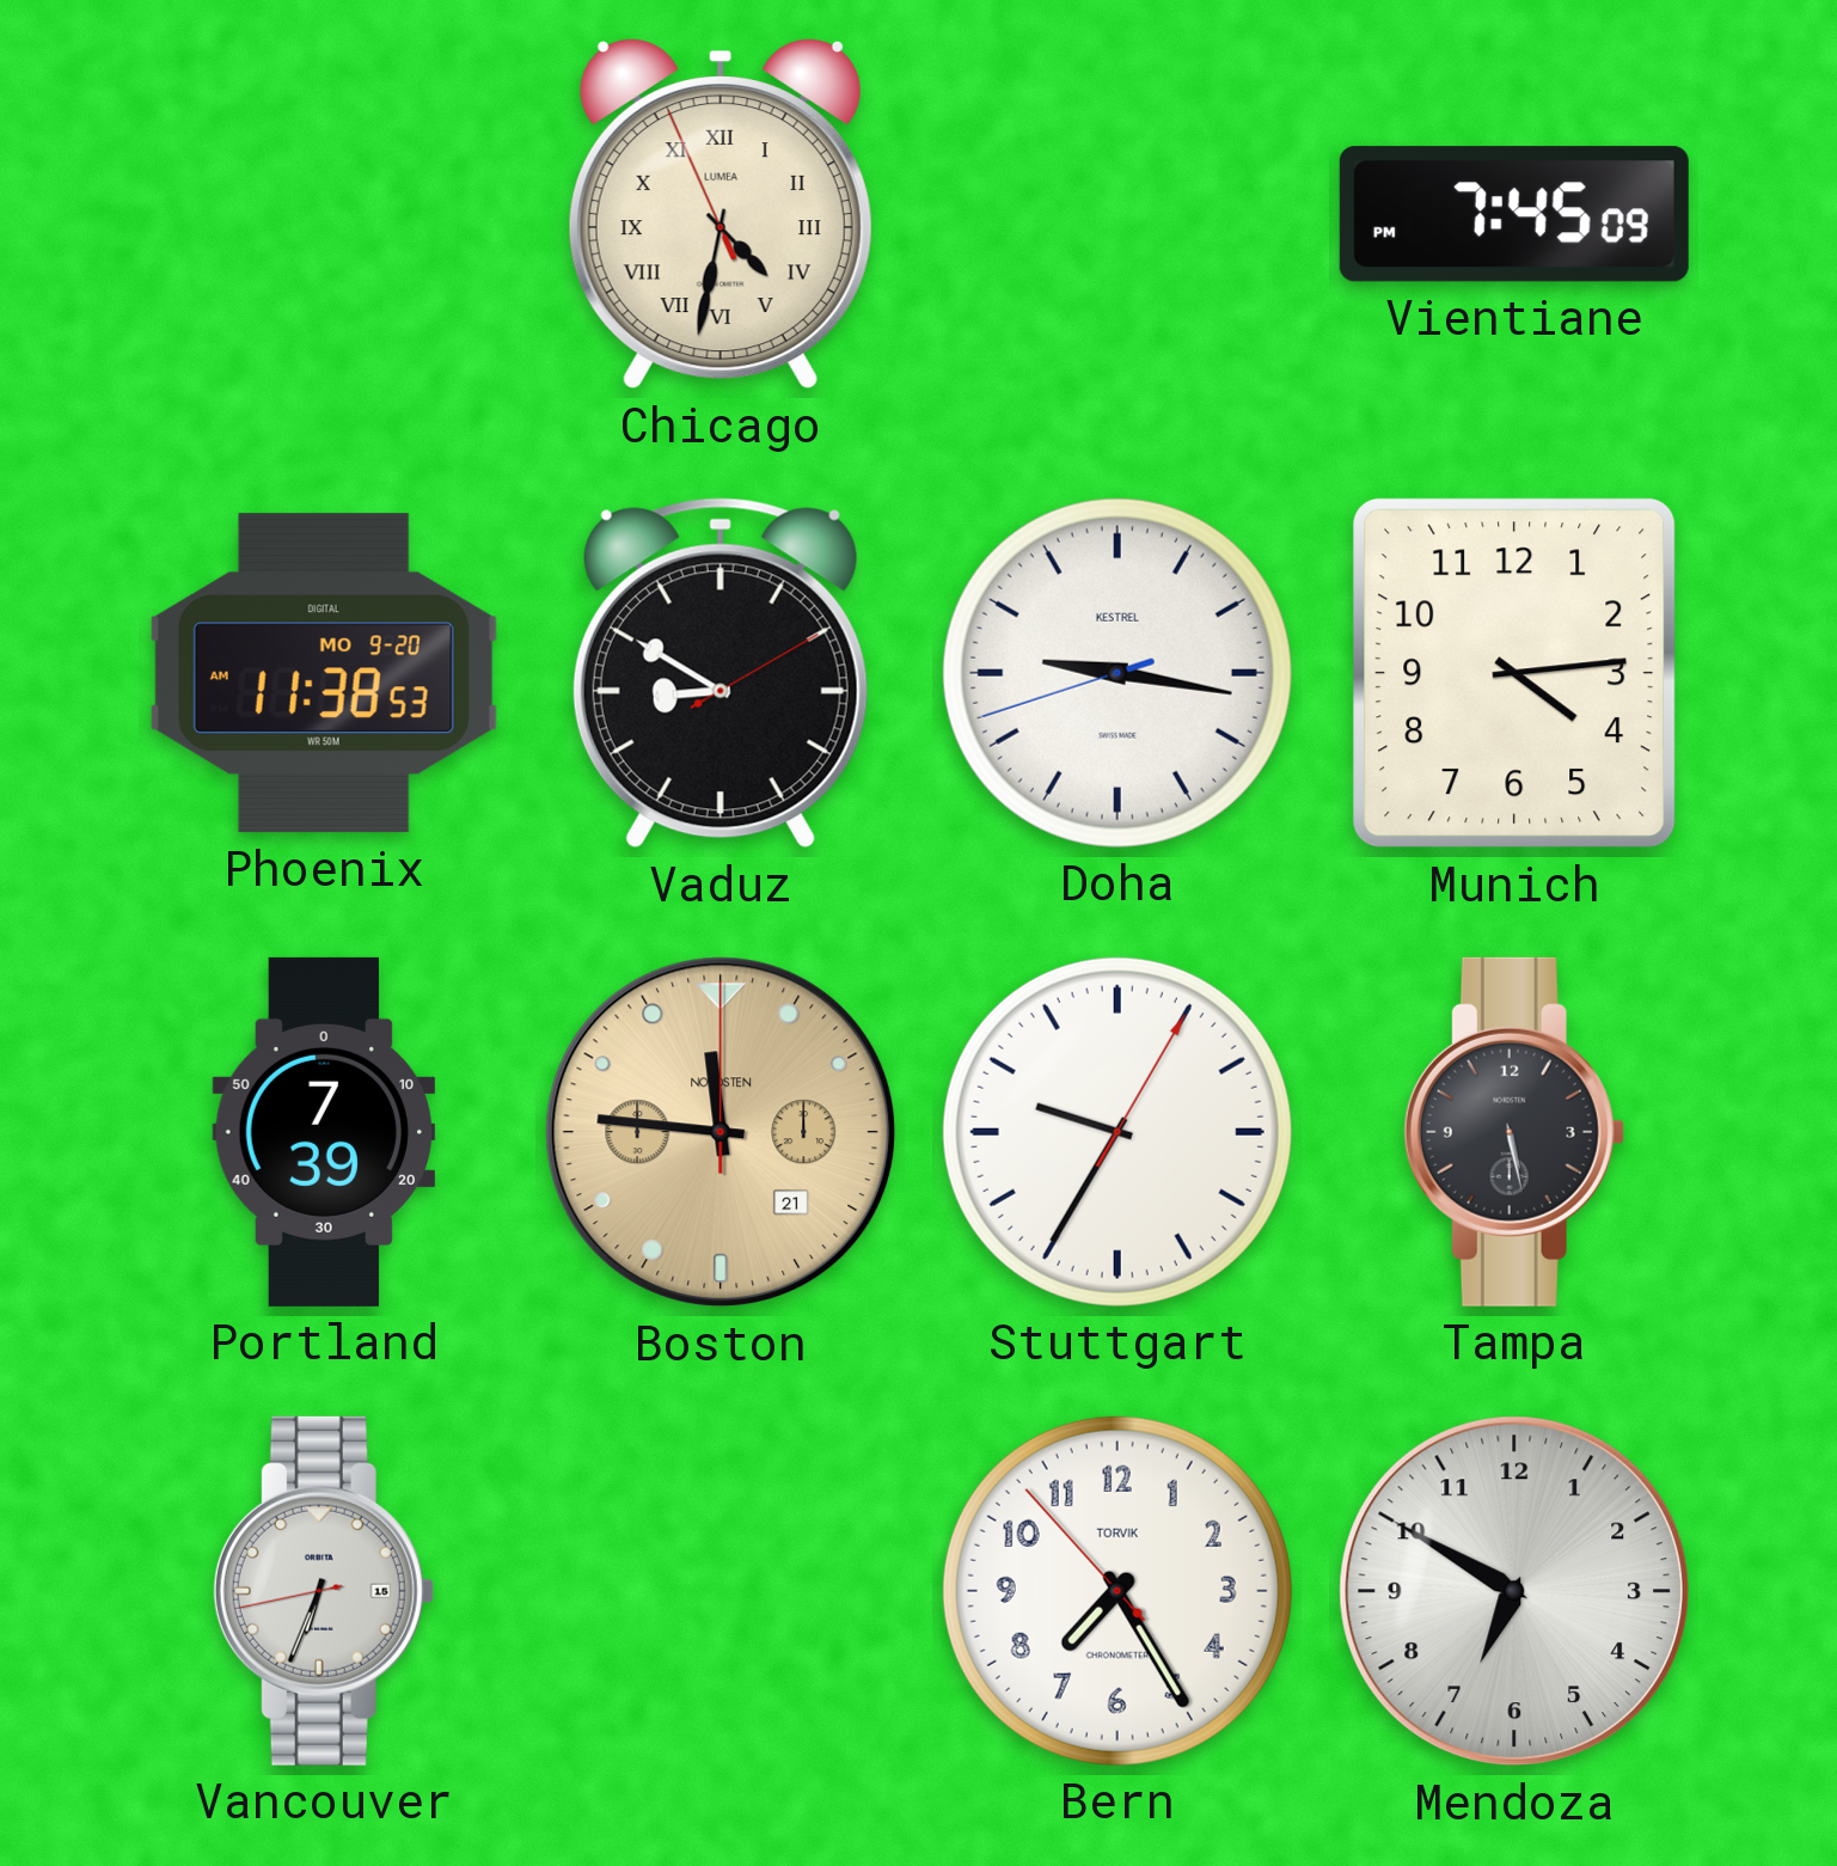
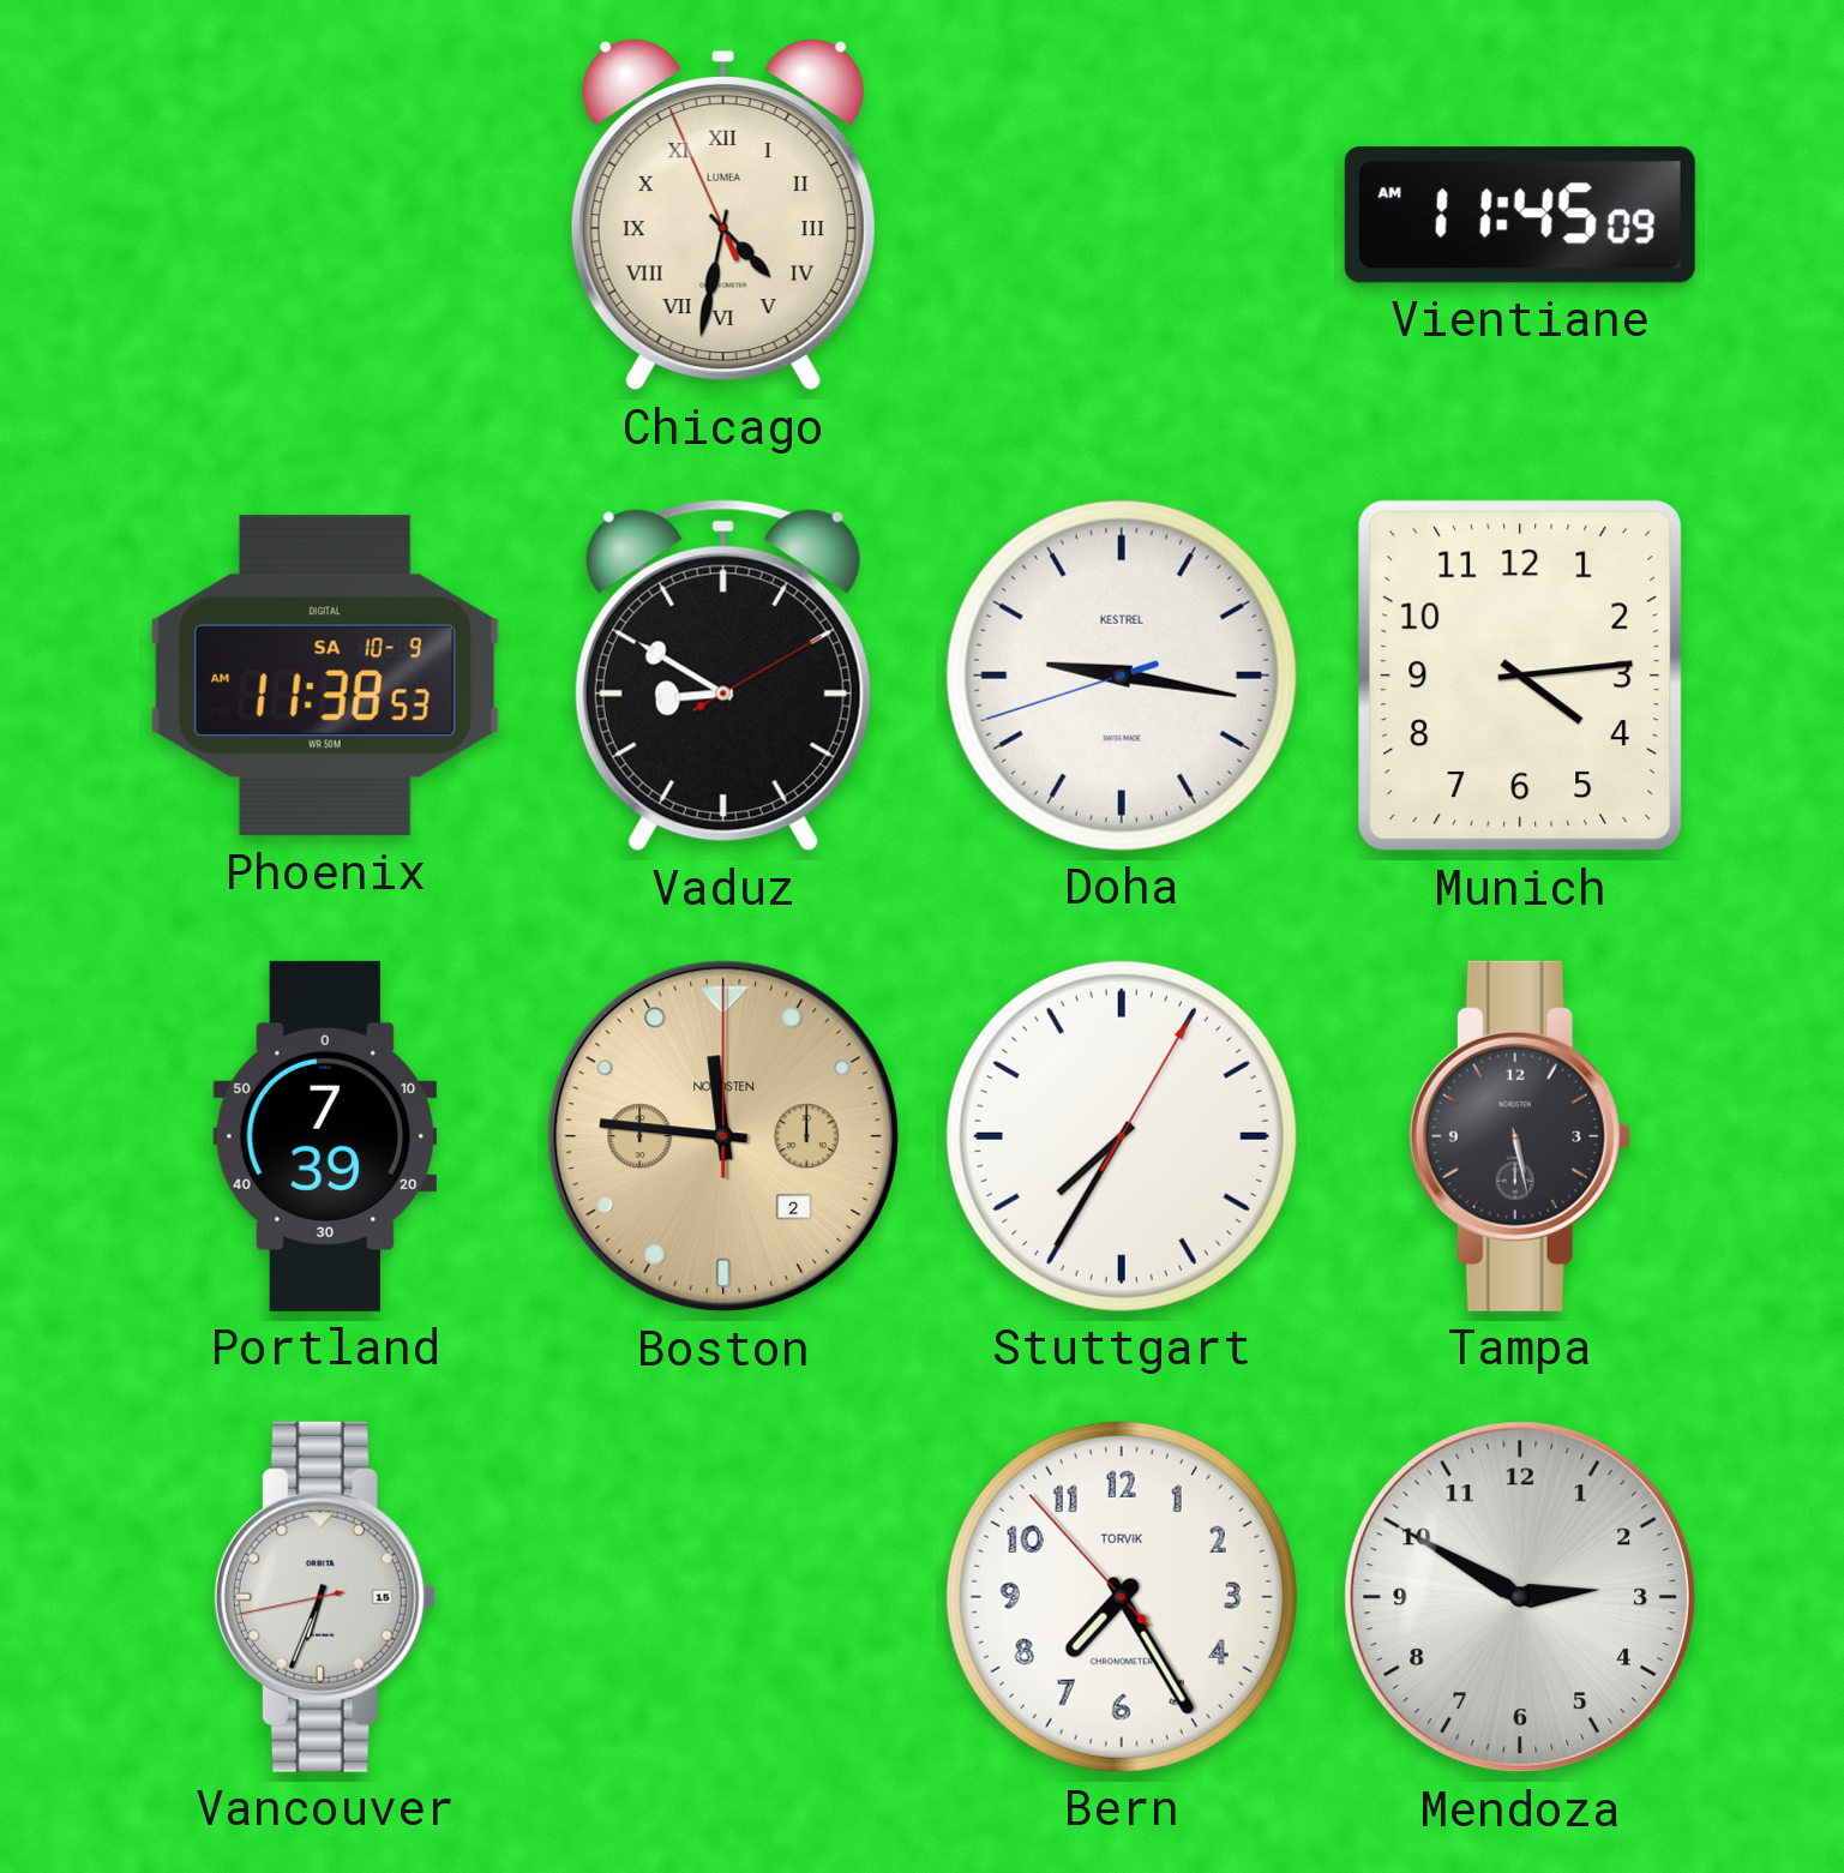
Vientiane: 7:45 -> 11:45
Phoenix date: MO 9-20 -> SA 10-9
Boston date: 21 -> 2
Stuttgart: 9:35 -> 7:35
Mendoza: 6:50 -> 2:50
